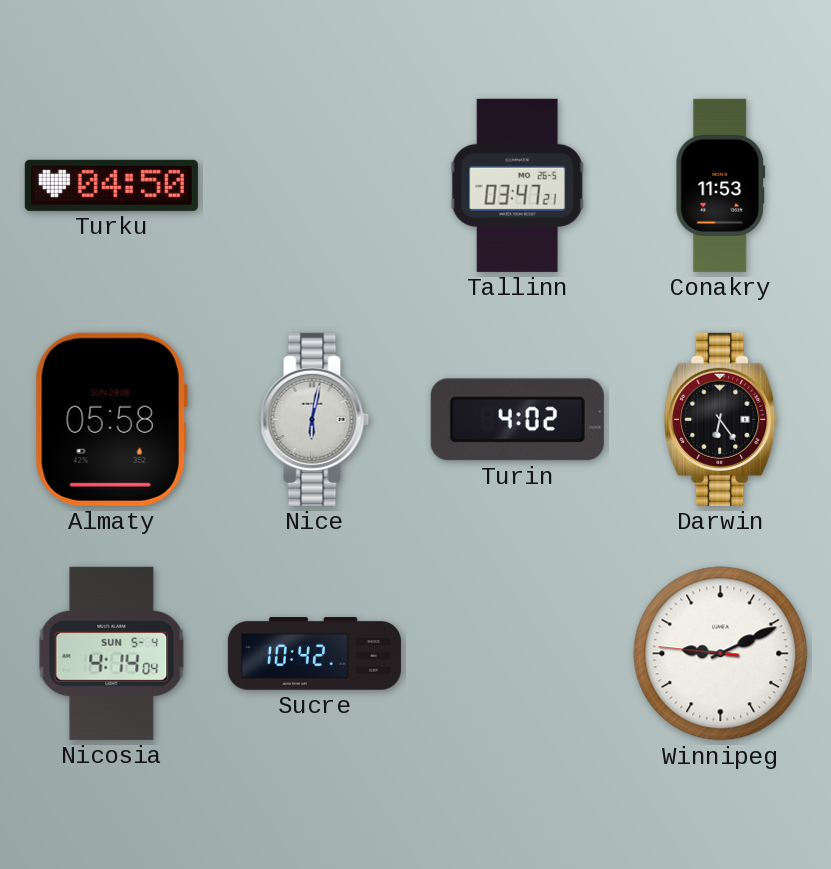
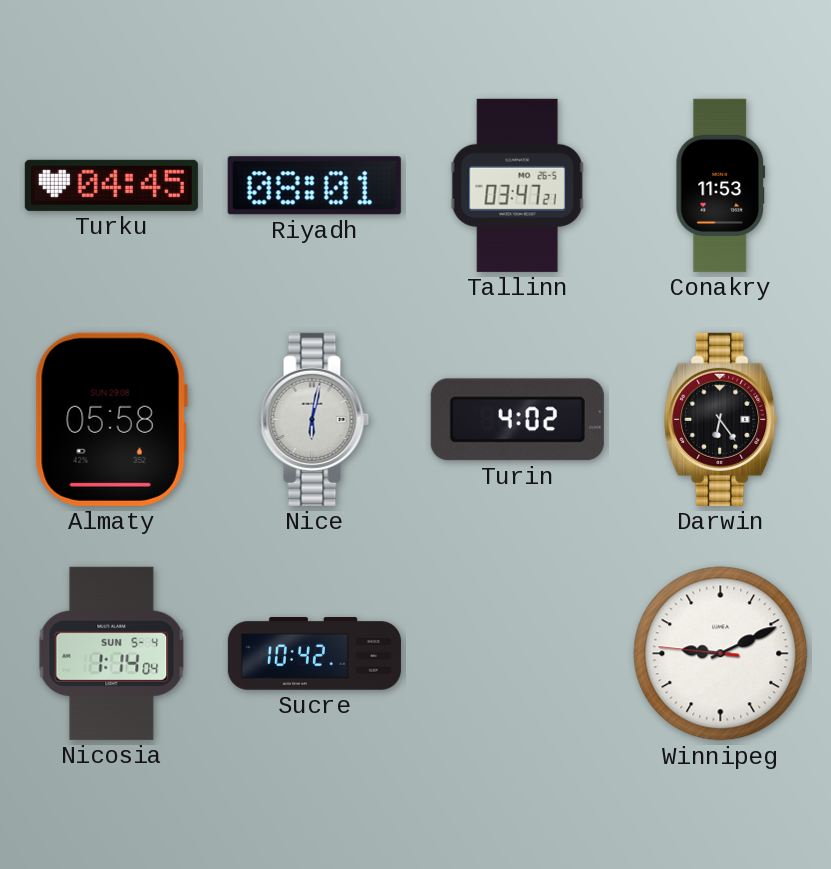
Turku: 04:50 -> 04:45
Riyadh: none -> 08:01
Nicosia: 4:14 -> 1:14
